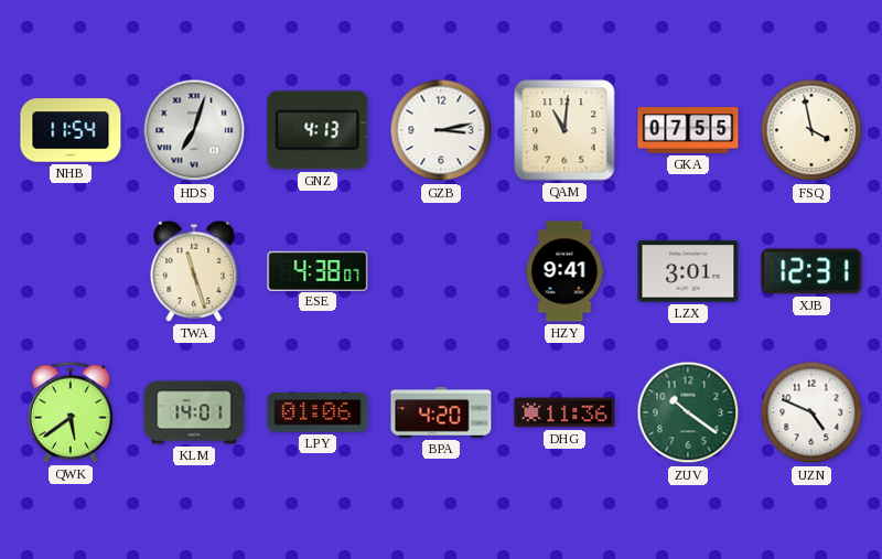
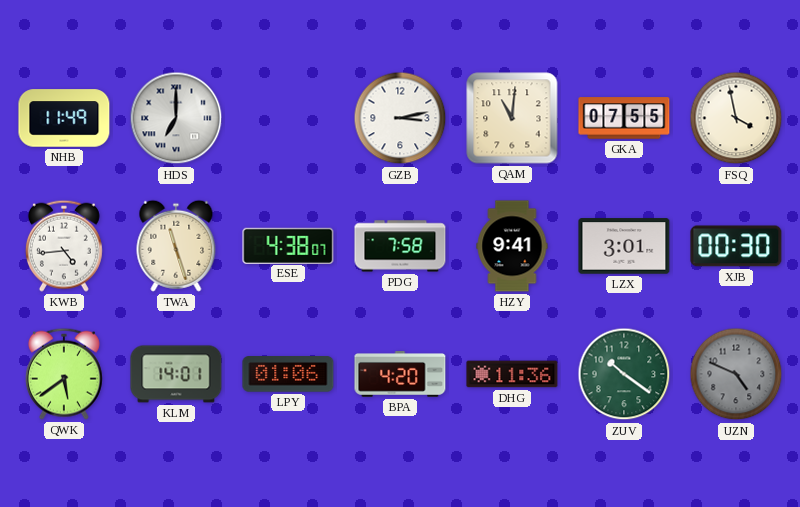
NHB: 11:54 -> 11:49
HDS: 7:03 -> 7:00
GNZ: 4:13 -> none
KWB: none -> 4:44
PDG: none -> 7:58
XJB: 12:31 -> 00:30
UZN dial: white -> grey
